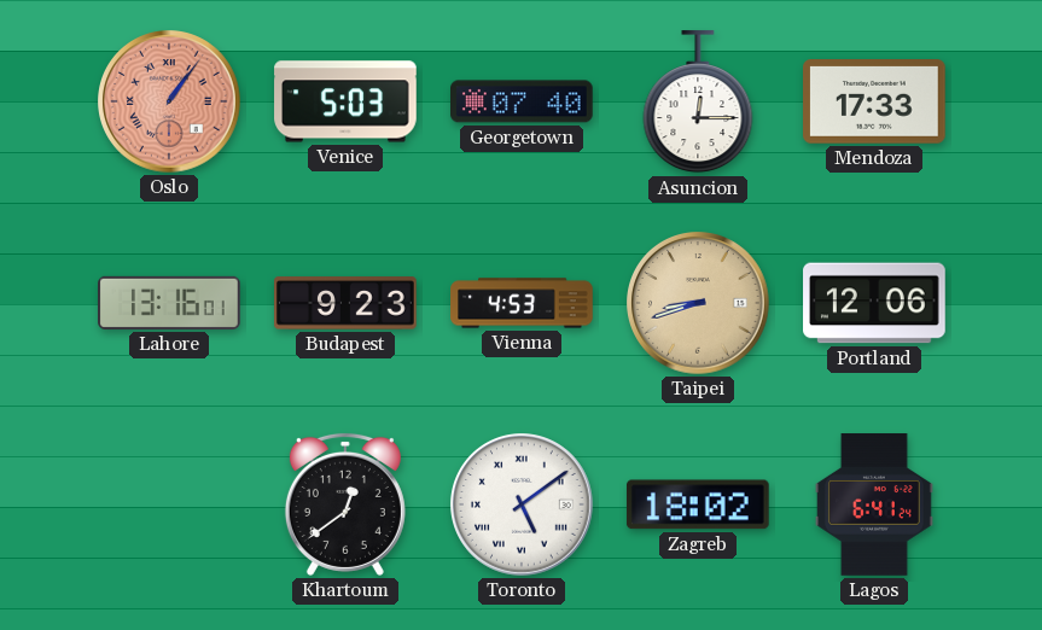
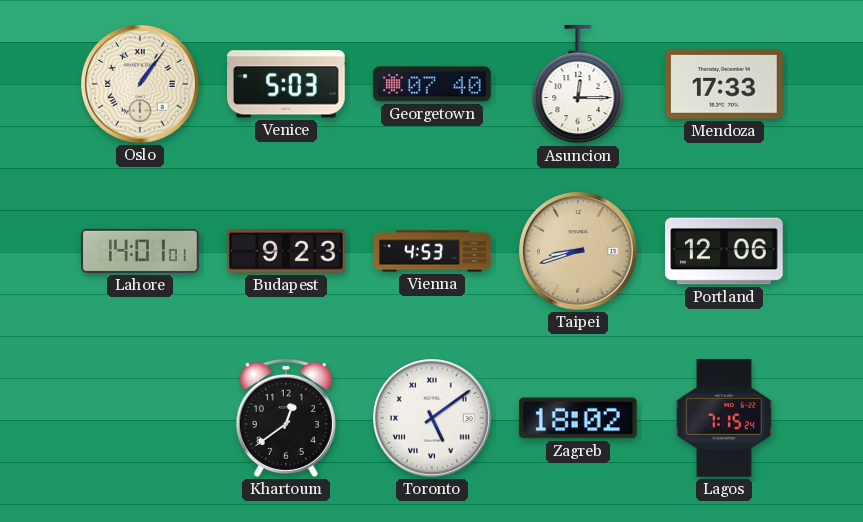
Oslo dial: salmon -> cream
Lahore: 13:16 -> 14:01
Lagos: 6:41 -> 7:15
